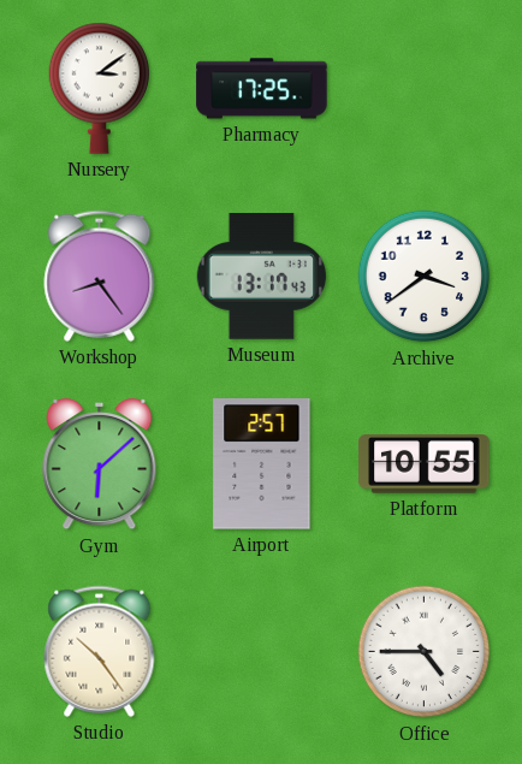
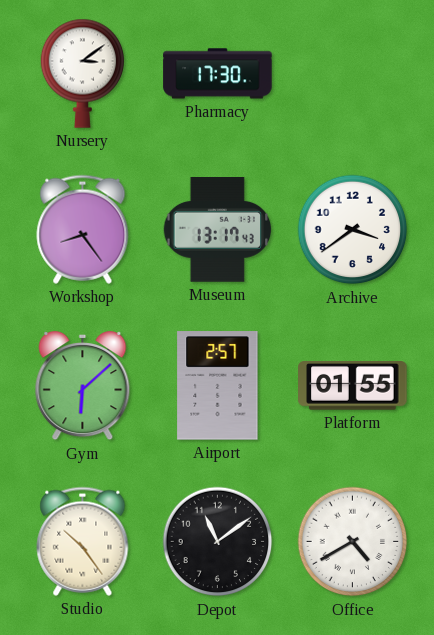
Pharmacy: 17:25 -> 17:30
Platform: 10:55 -> 01:55
Depot: none -> 11:09
Office: 4:45 -> 4:40
